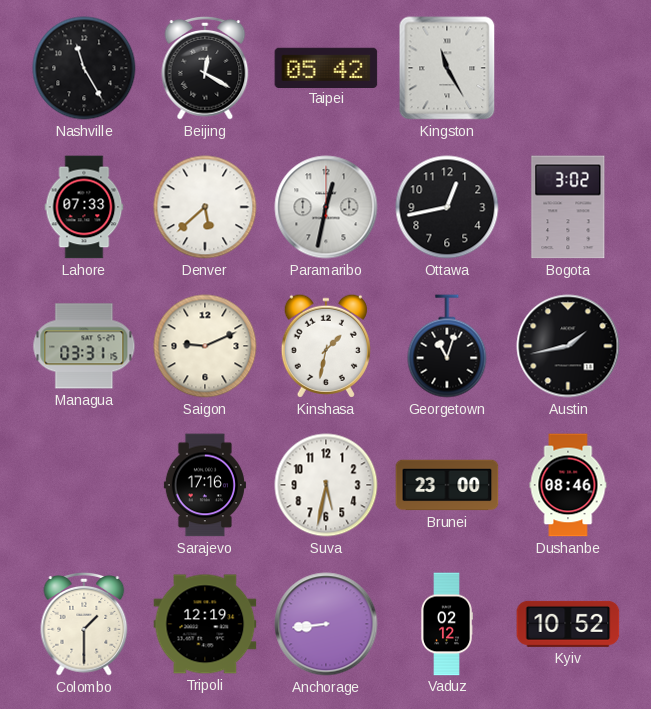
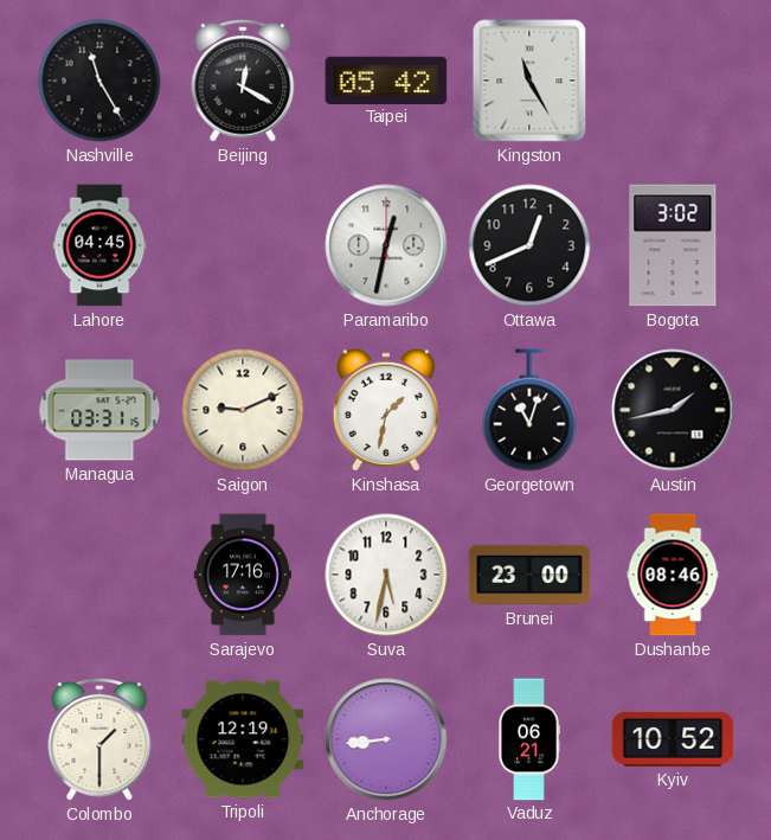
Lahore: 07:33 -> 04:45
Denver: 5:38 -> none
Ottawa: 12:43 -> 12:41
Vaduz: 02:12 -> 06:21
